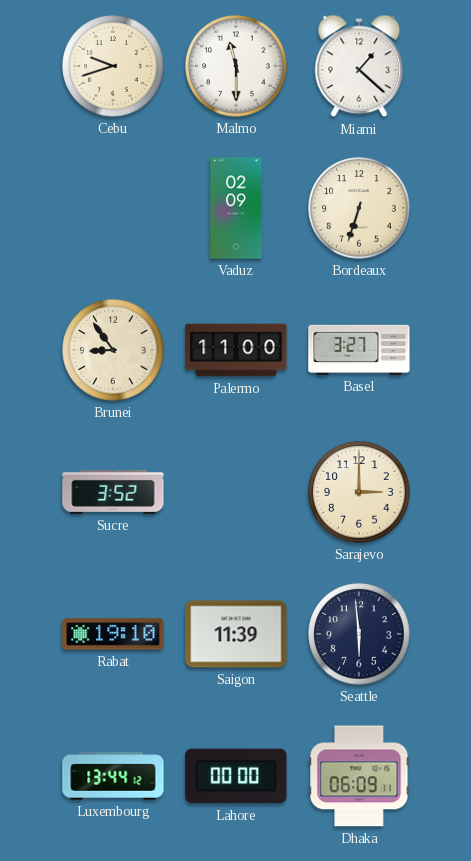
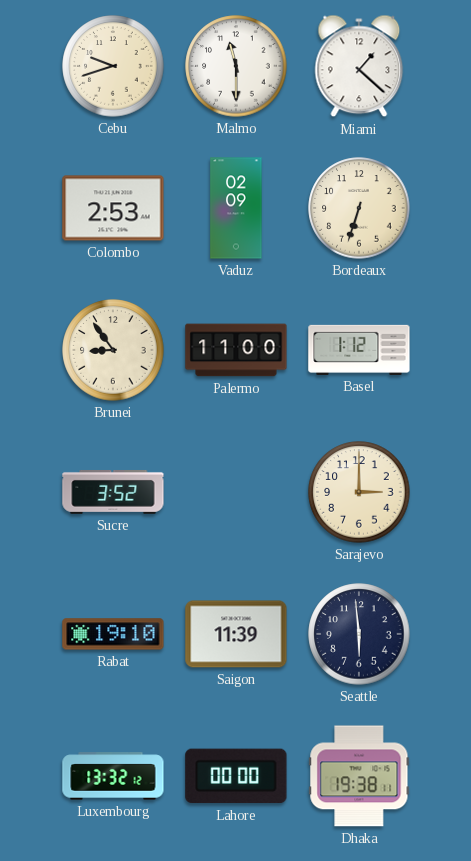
Colombo: none -> 2:53
Basel: 3:27 -> 1:12
Luxembourg: 13:44 -> 13:32
Dhaka: 06:09 -> 19:38
